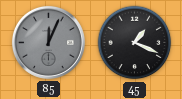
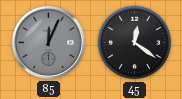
45: 1:19 -> 12:21
